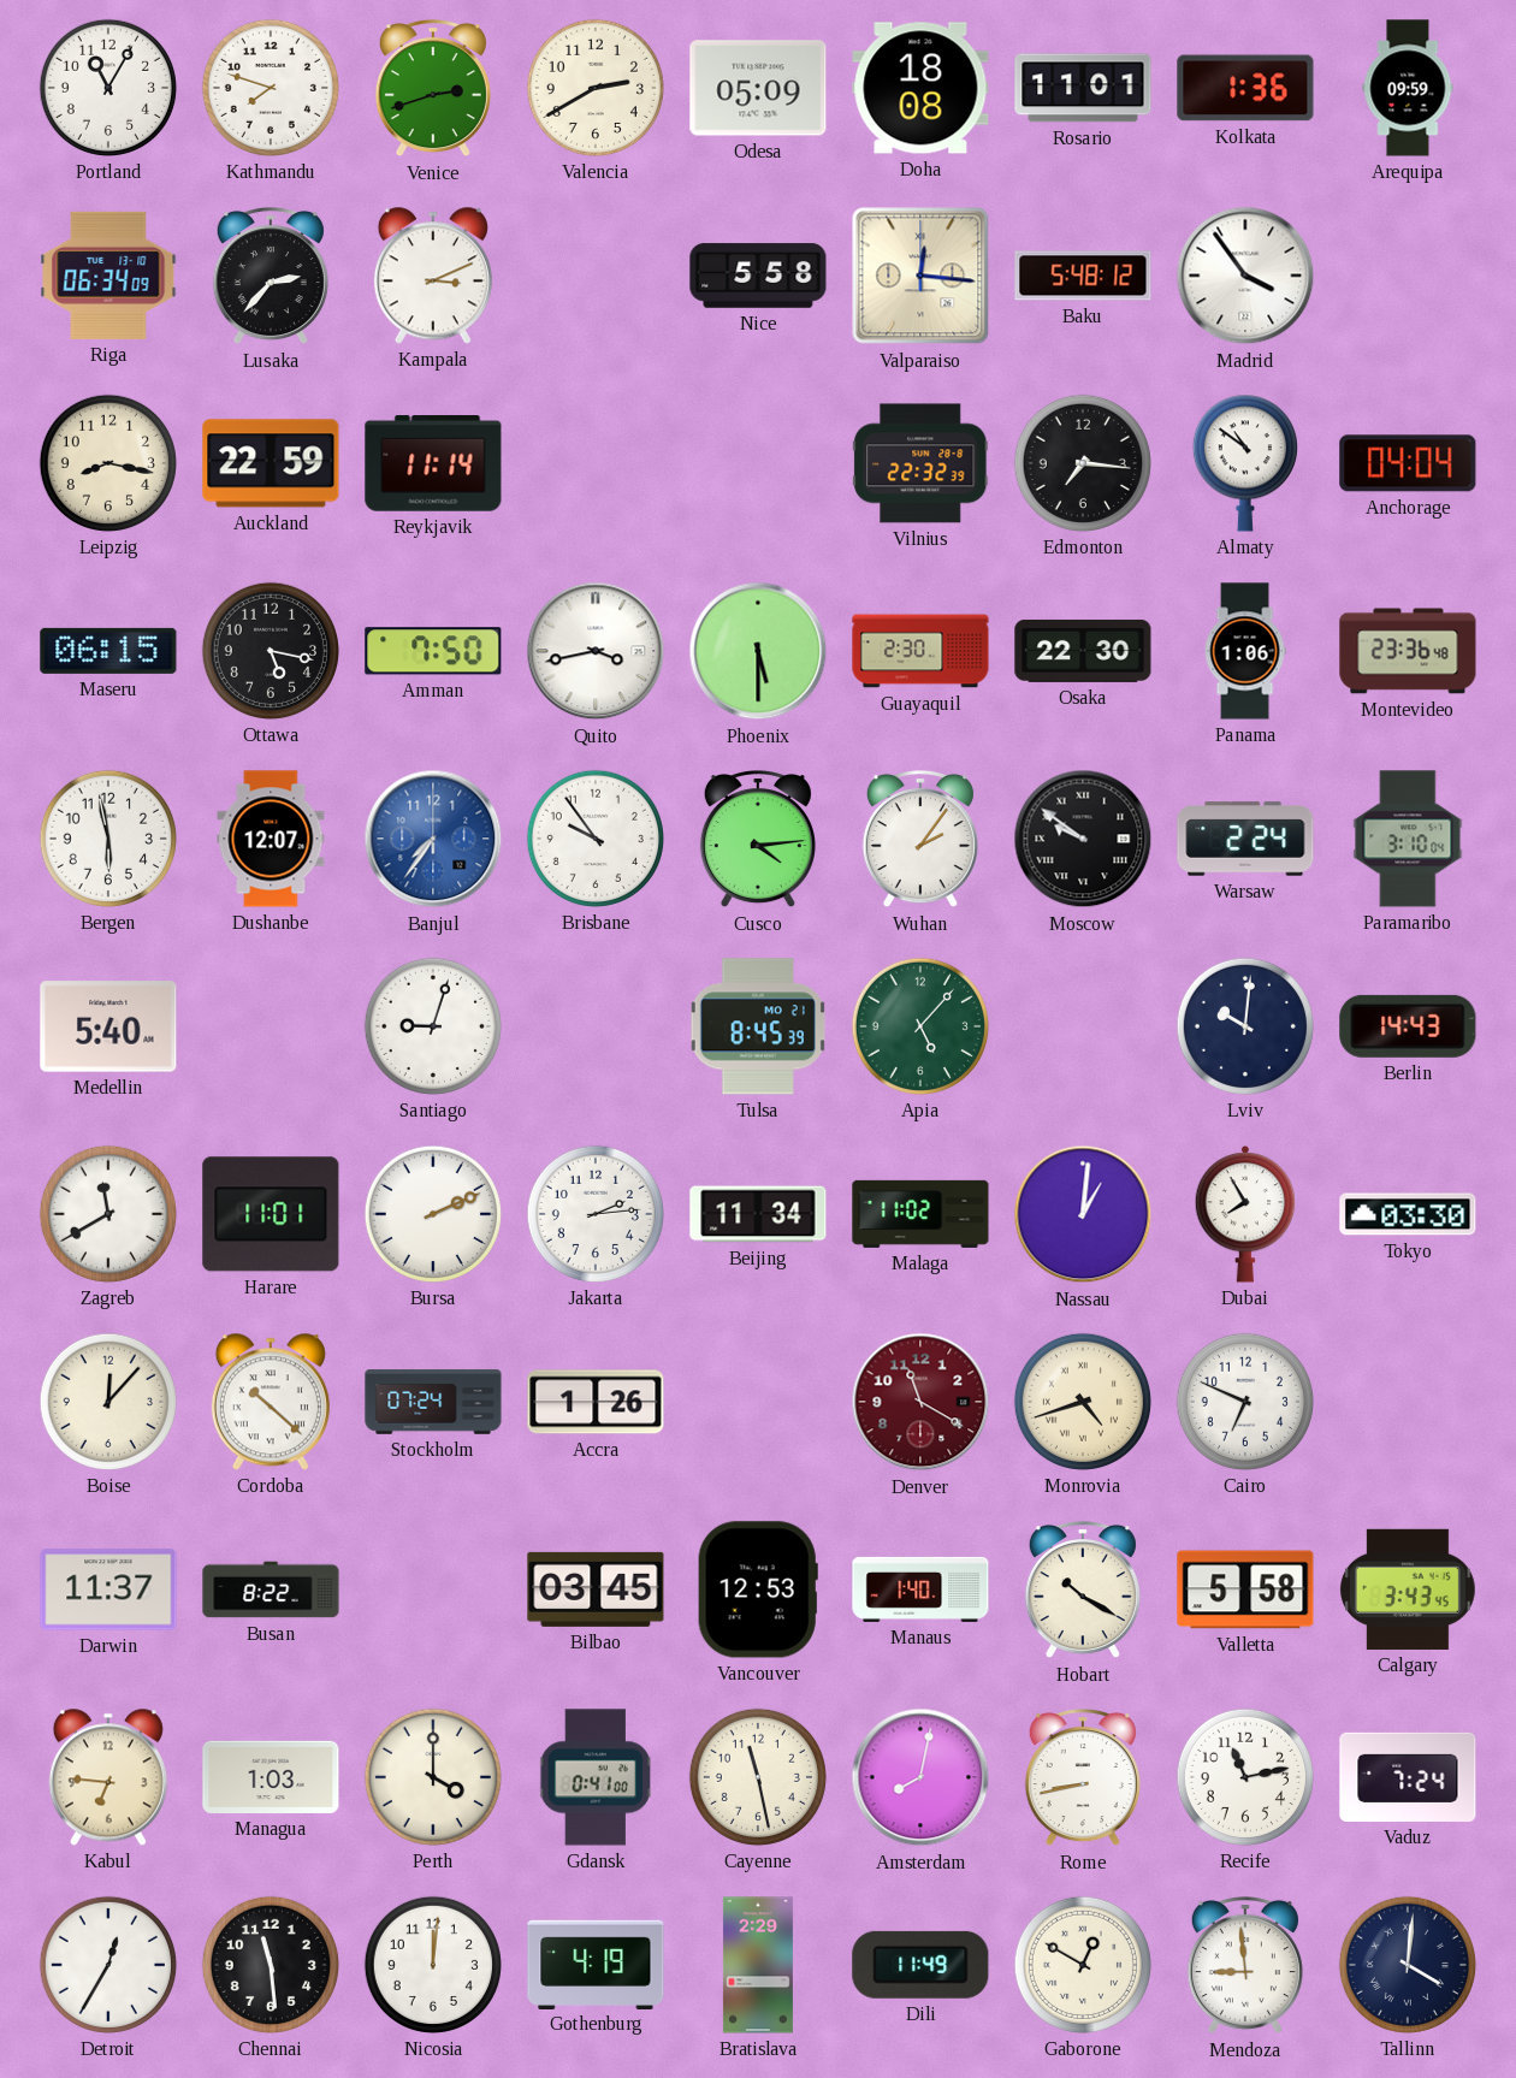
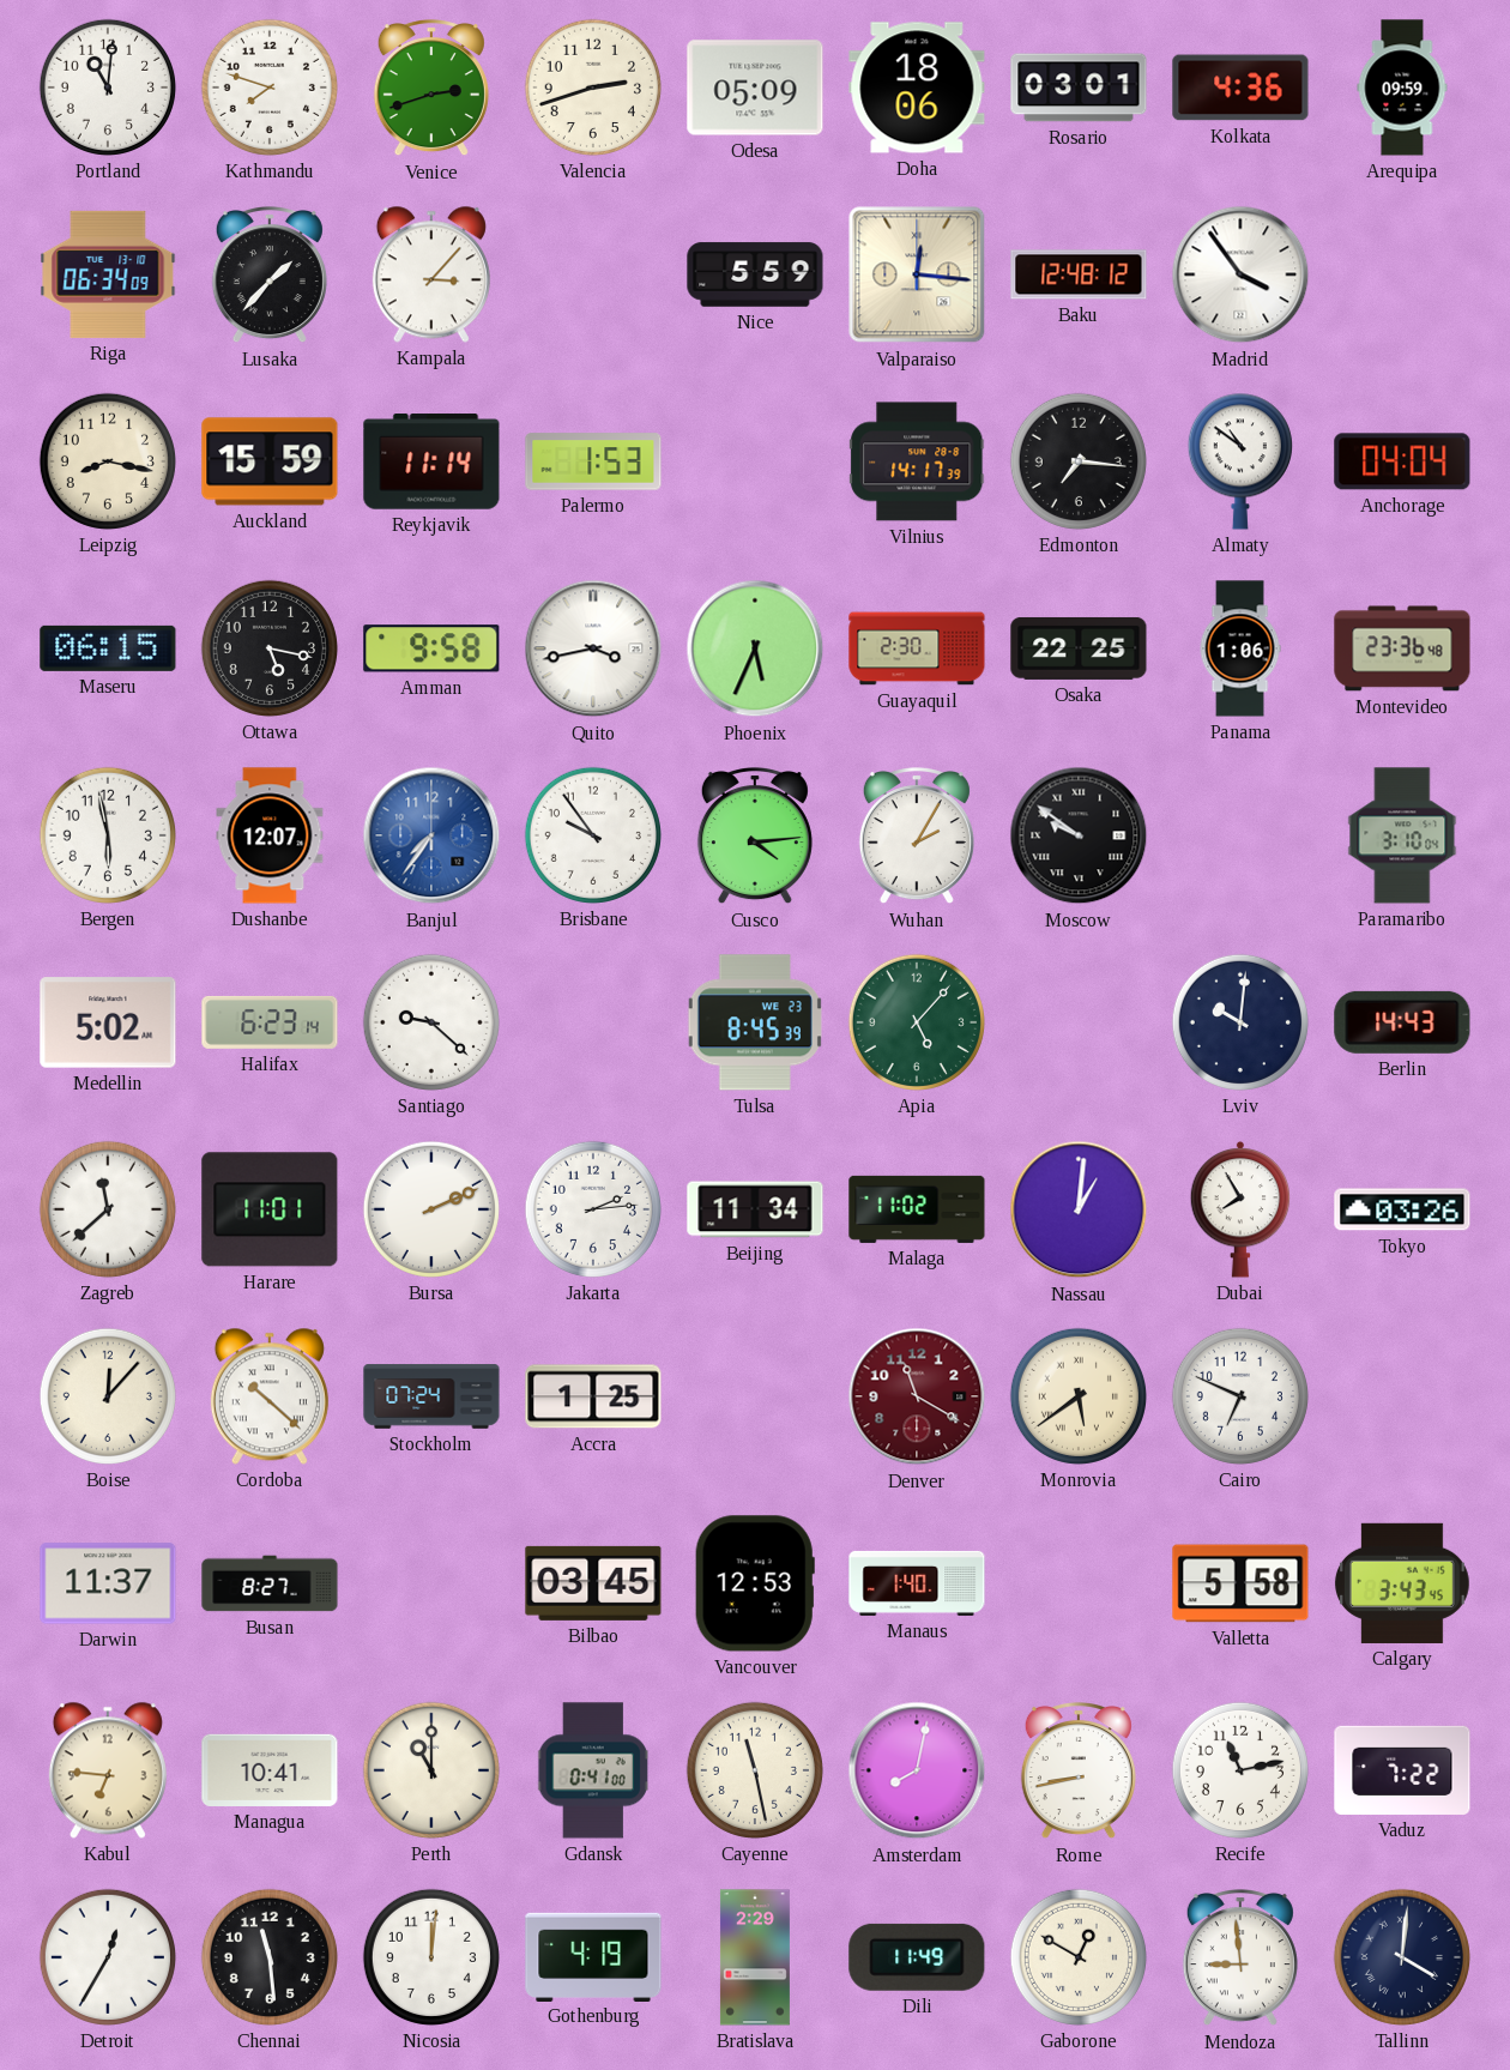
Portland: 11:05 -> 11:01
Valencia: 2:40 -> 2:42
Doha: 18:08 -> 18:06
Rosario: 11:01 -> 03:01
Kolkata: 1:36 -> 4:36
Lusaka: 2:37 -> 1:37
Kampala: 3:11 -> 3:07
Nice: 5:58 -> 5:59
Baku: 5:48 -> 12:48
Auckland: 22:59 -> 15:59
Palermo: none -> 1:53
Vilnius: 22:32 -> 14:17
Amman: 7:50 -> 9:58
Phoenix: 5:30 -> 5:34
Osaka: 22:30 -> 22:25
Wuhan: 2:06 -> 2:05
Warsaw: 2:24 -> none
Medellin: 5:40 -> 5:02
Halifax: none -> 6:23
Santiago: 9:03 -> 9:22
Tulsa date: MO 21 -> WE 23
Zagreb: 11:40 -> 11:38
Tokyo: 03:30 -> 03:26
Accra: 1:26 -> 1:25
Monrovia: 4:42 -> 5:39
Busan: 8:22 -> 8:27
Hobart: 10:20 -> none
Managua: 1:03 -> 10:41
Perth: 4:00 -> 11:00
Vaduz: 7:24 -> 7:22
